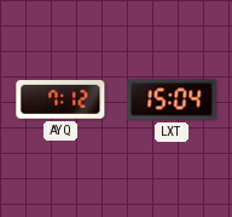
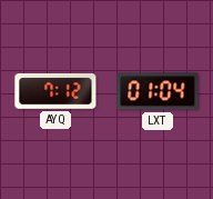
LXT: 15:04 -> 01:04
